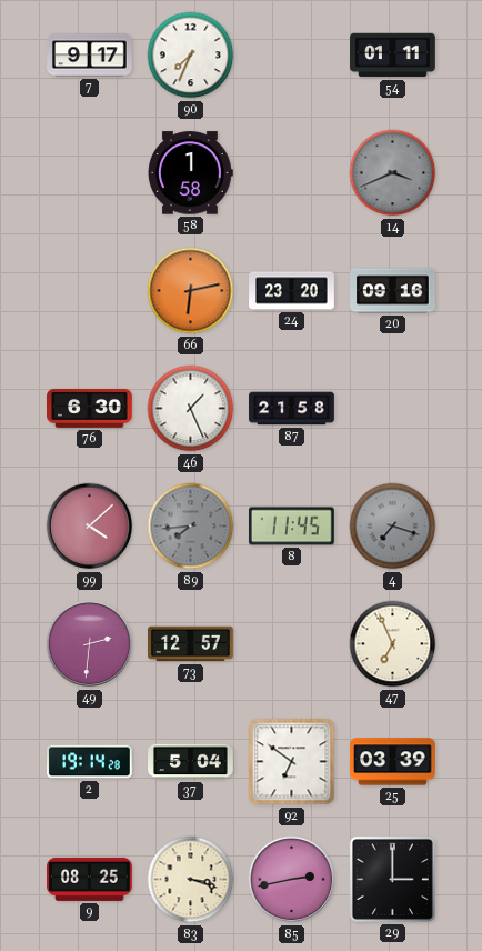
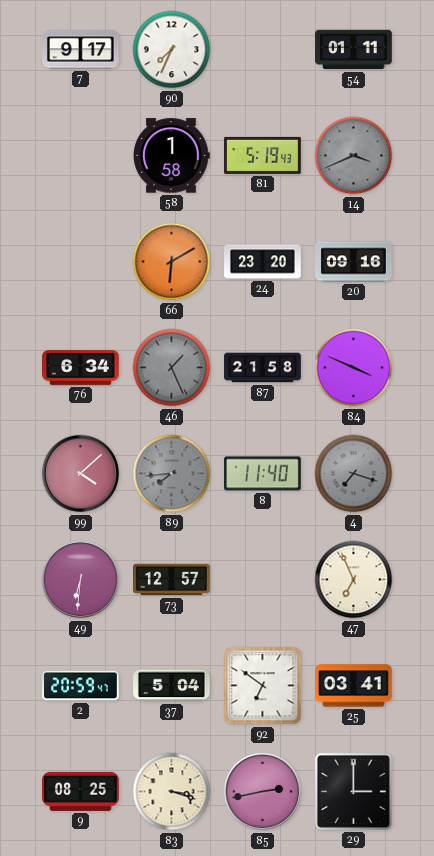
81: none -> 5:19
66: 6:13 -> 6:10
76: 6:30 -> 6:34
46 dial: white -> grey
84: none -> 3:49
8: 11:45 -> 11:40
49: 2:31 -> 6:31
2: 19:14 -> 20:59
25: 03:39 -> 03:41
